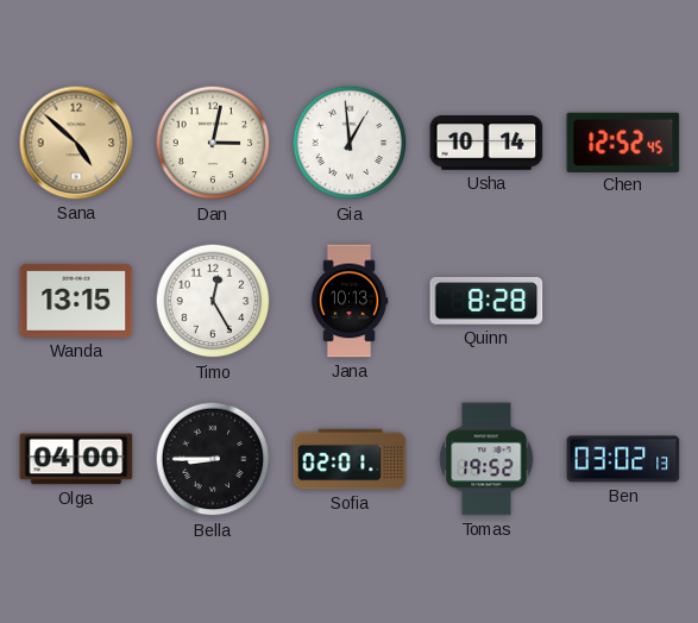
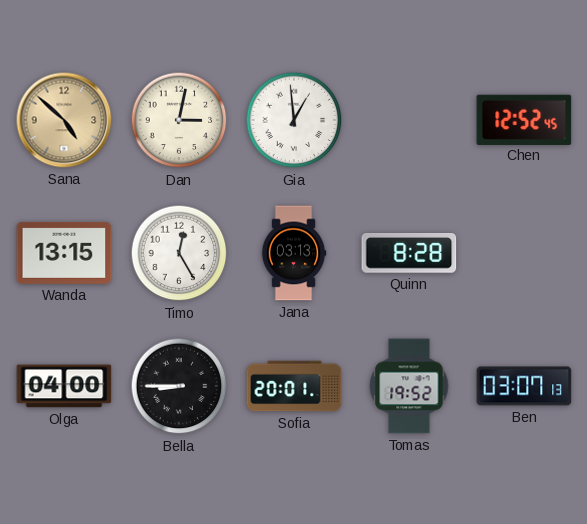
Usha: 10:14 -> none
Jana: 10:13 -> 03:13
Sofia: 02:01 -> 20:01
Ben: 03:02 -> 03:07
